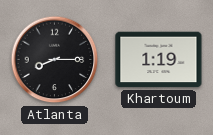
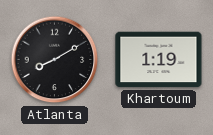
Atlanta: 8:15 -> 8:10
